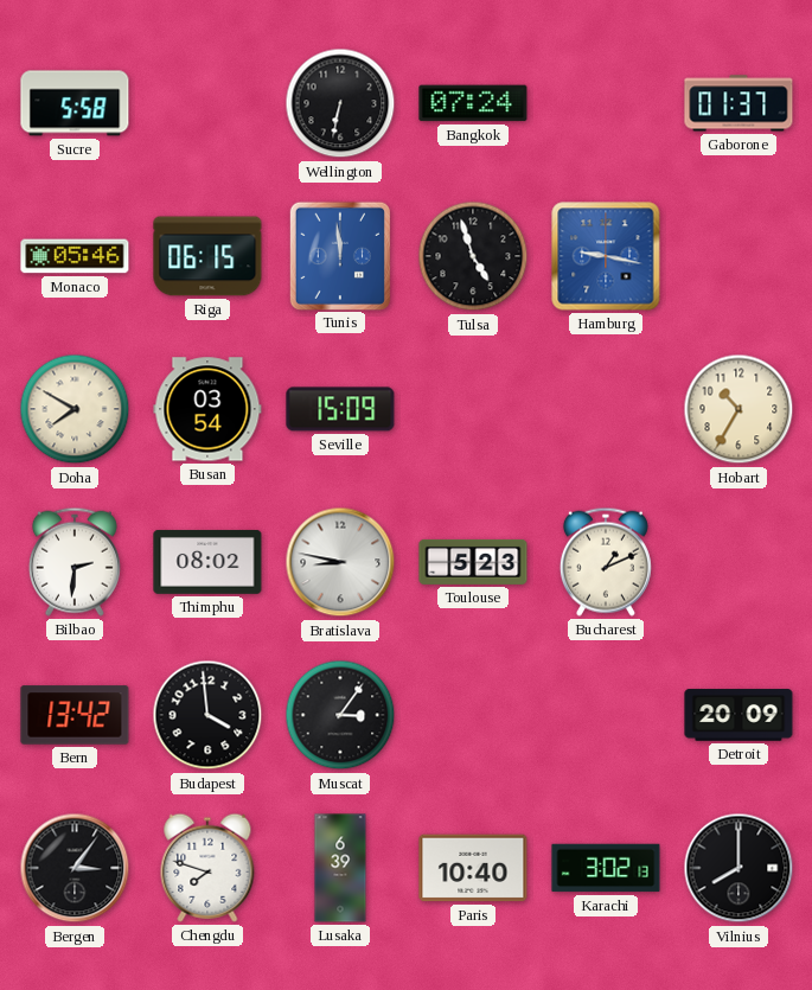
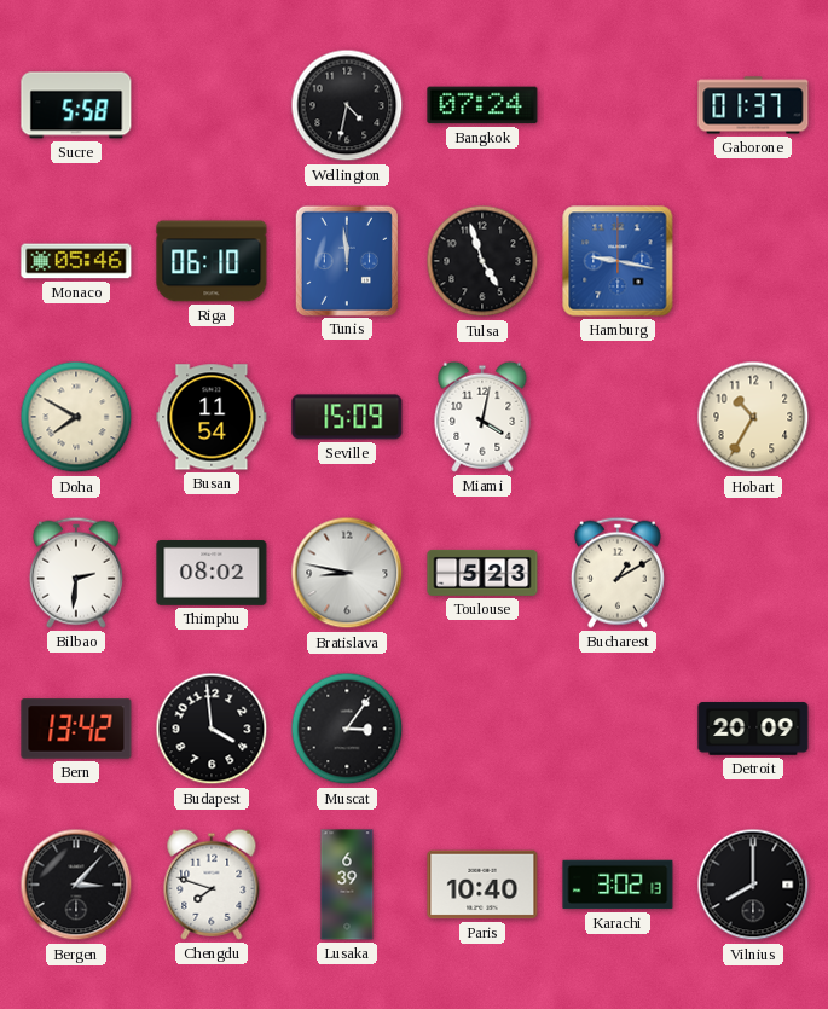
Wellington: 6:32 -> 4:32
Riga: 06:15 -> 06:10
Busan: 03:54 -> 11:54
Miami: none -> 4:02
Bucharest: 1:11 -> 1:10
Bergen: 3:06 -> 3:07
